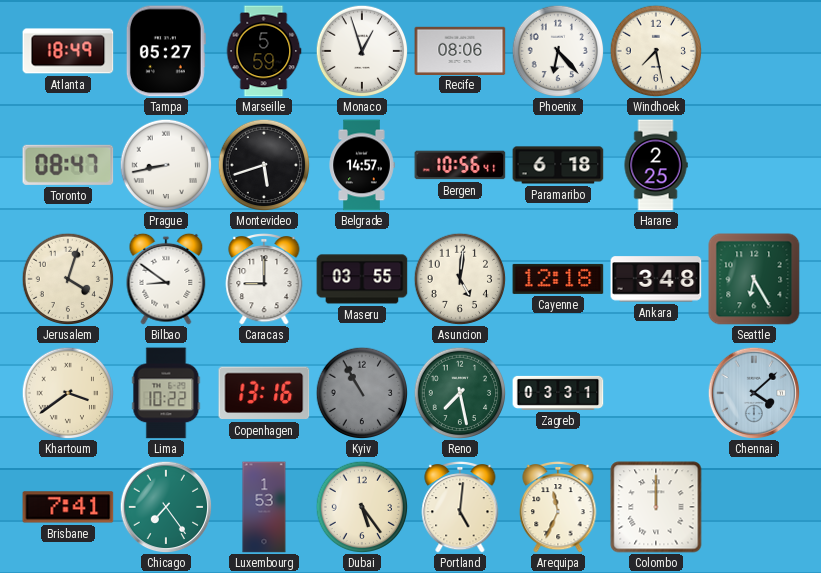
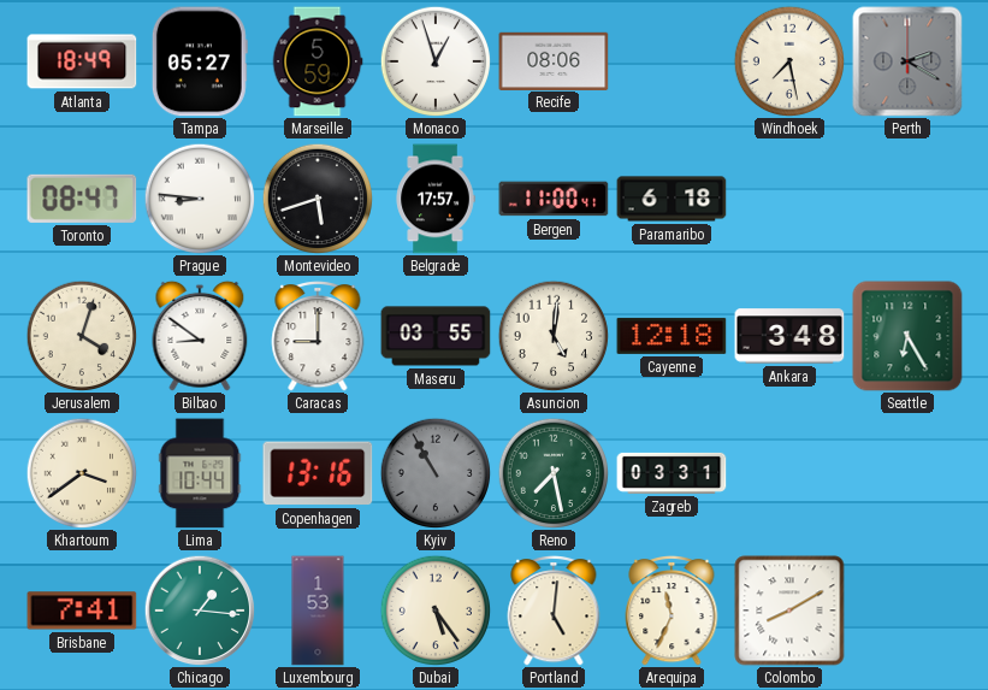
Phoenix: 6:23 -> none
Perth: none -> 2:20
Prague: 8:43 -> 8:46
Belgrade: 14:57 -> 17:57
Bergen: 10:56 -> 11:00
Harare: 2:25 -> none
Lima: 10:22 -> 10:44
Chennai: 4:08 -> none
Chicago: 7:24 -> 1:16
Colombo: 12:00 -> 8:10
